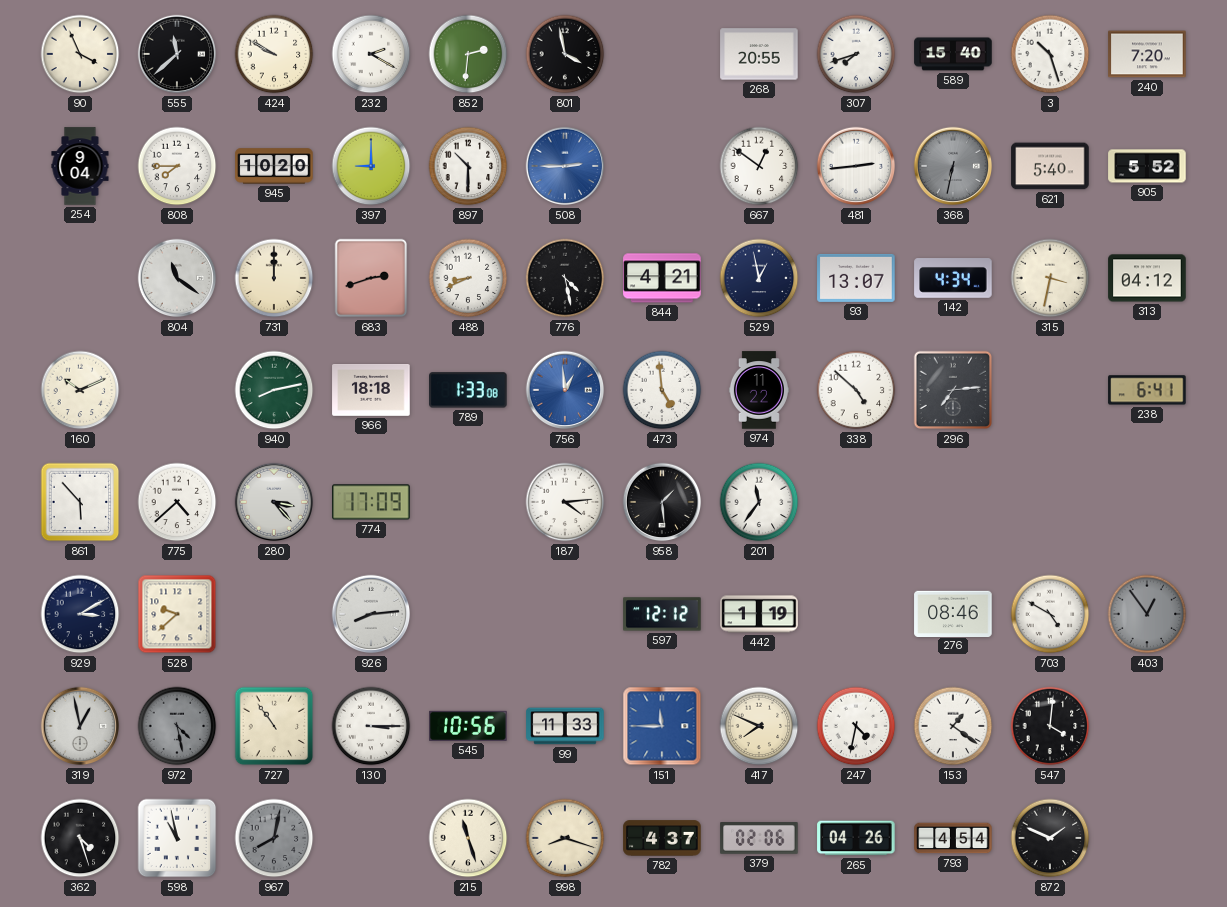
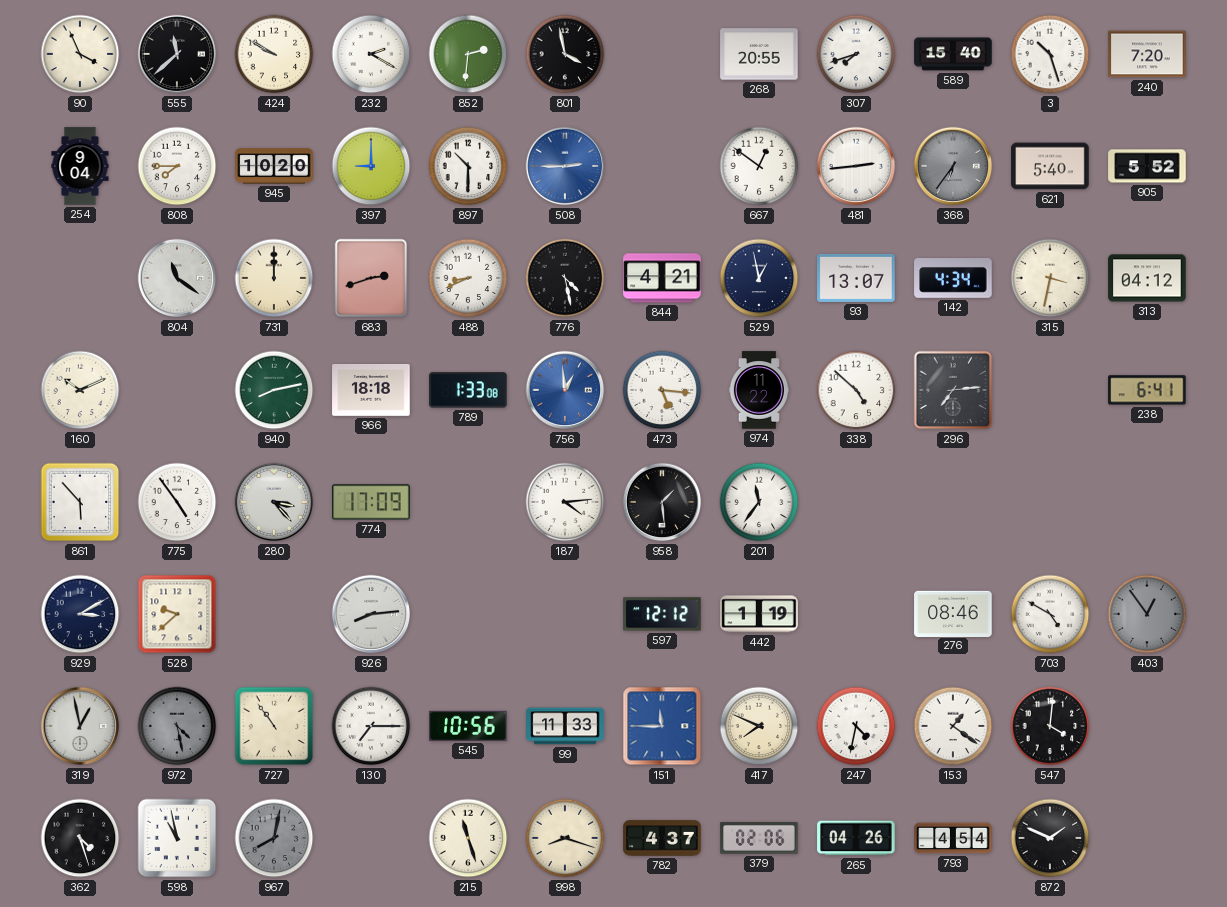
368: 6:32 -> 6:36
473: 4:59 -> 5:16
775: 4:38 -> 4:54
130: 3:15 -> 7:15
